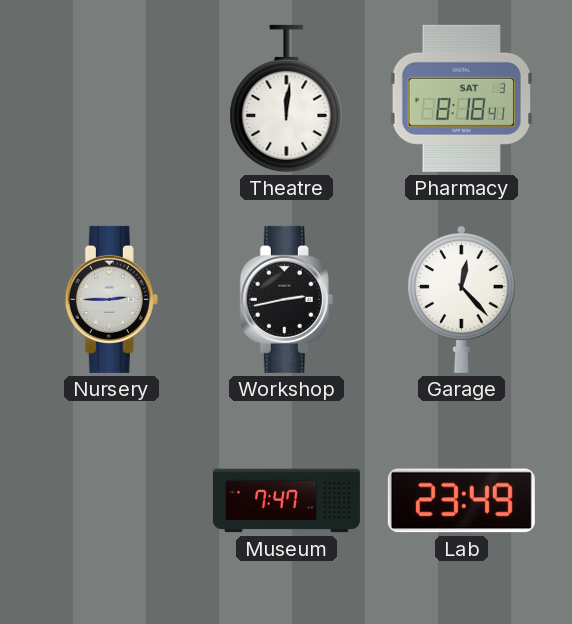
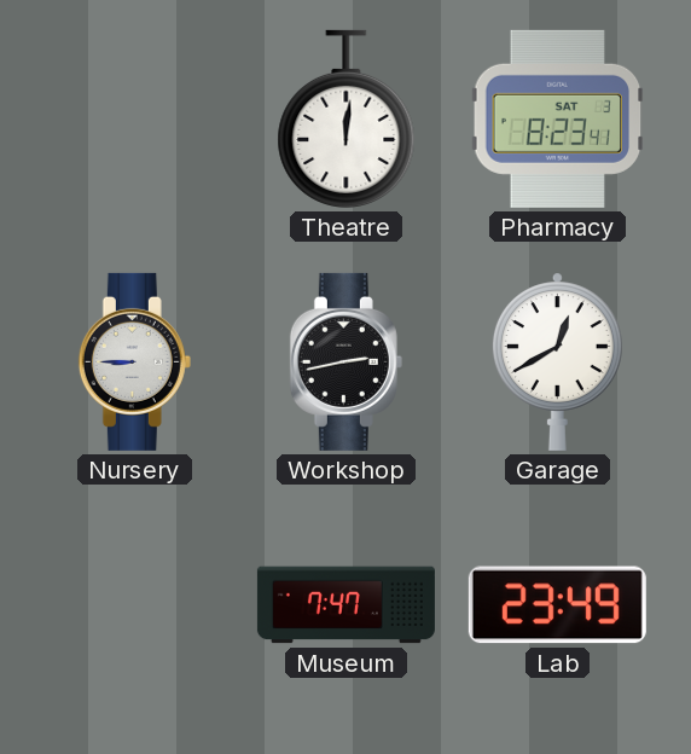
Pharmacy: 8:18 -> 8:23
Nursery: 2:45 -> 8:45
Garage: 12:23 -> 12:40
